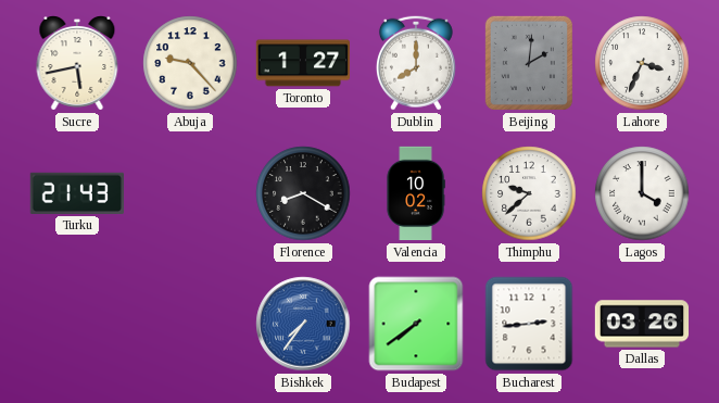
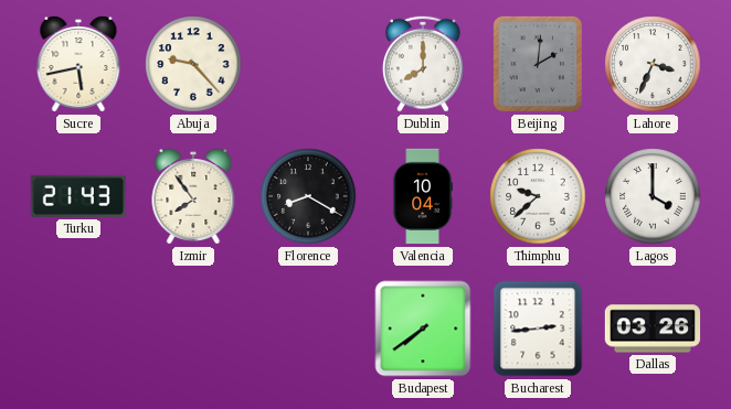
Toronto: 1:27 -> none
Izmir: none -> 7:54
Valencia: 10:02 -> 10:04
Bishkek: 7:36 -> none
